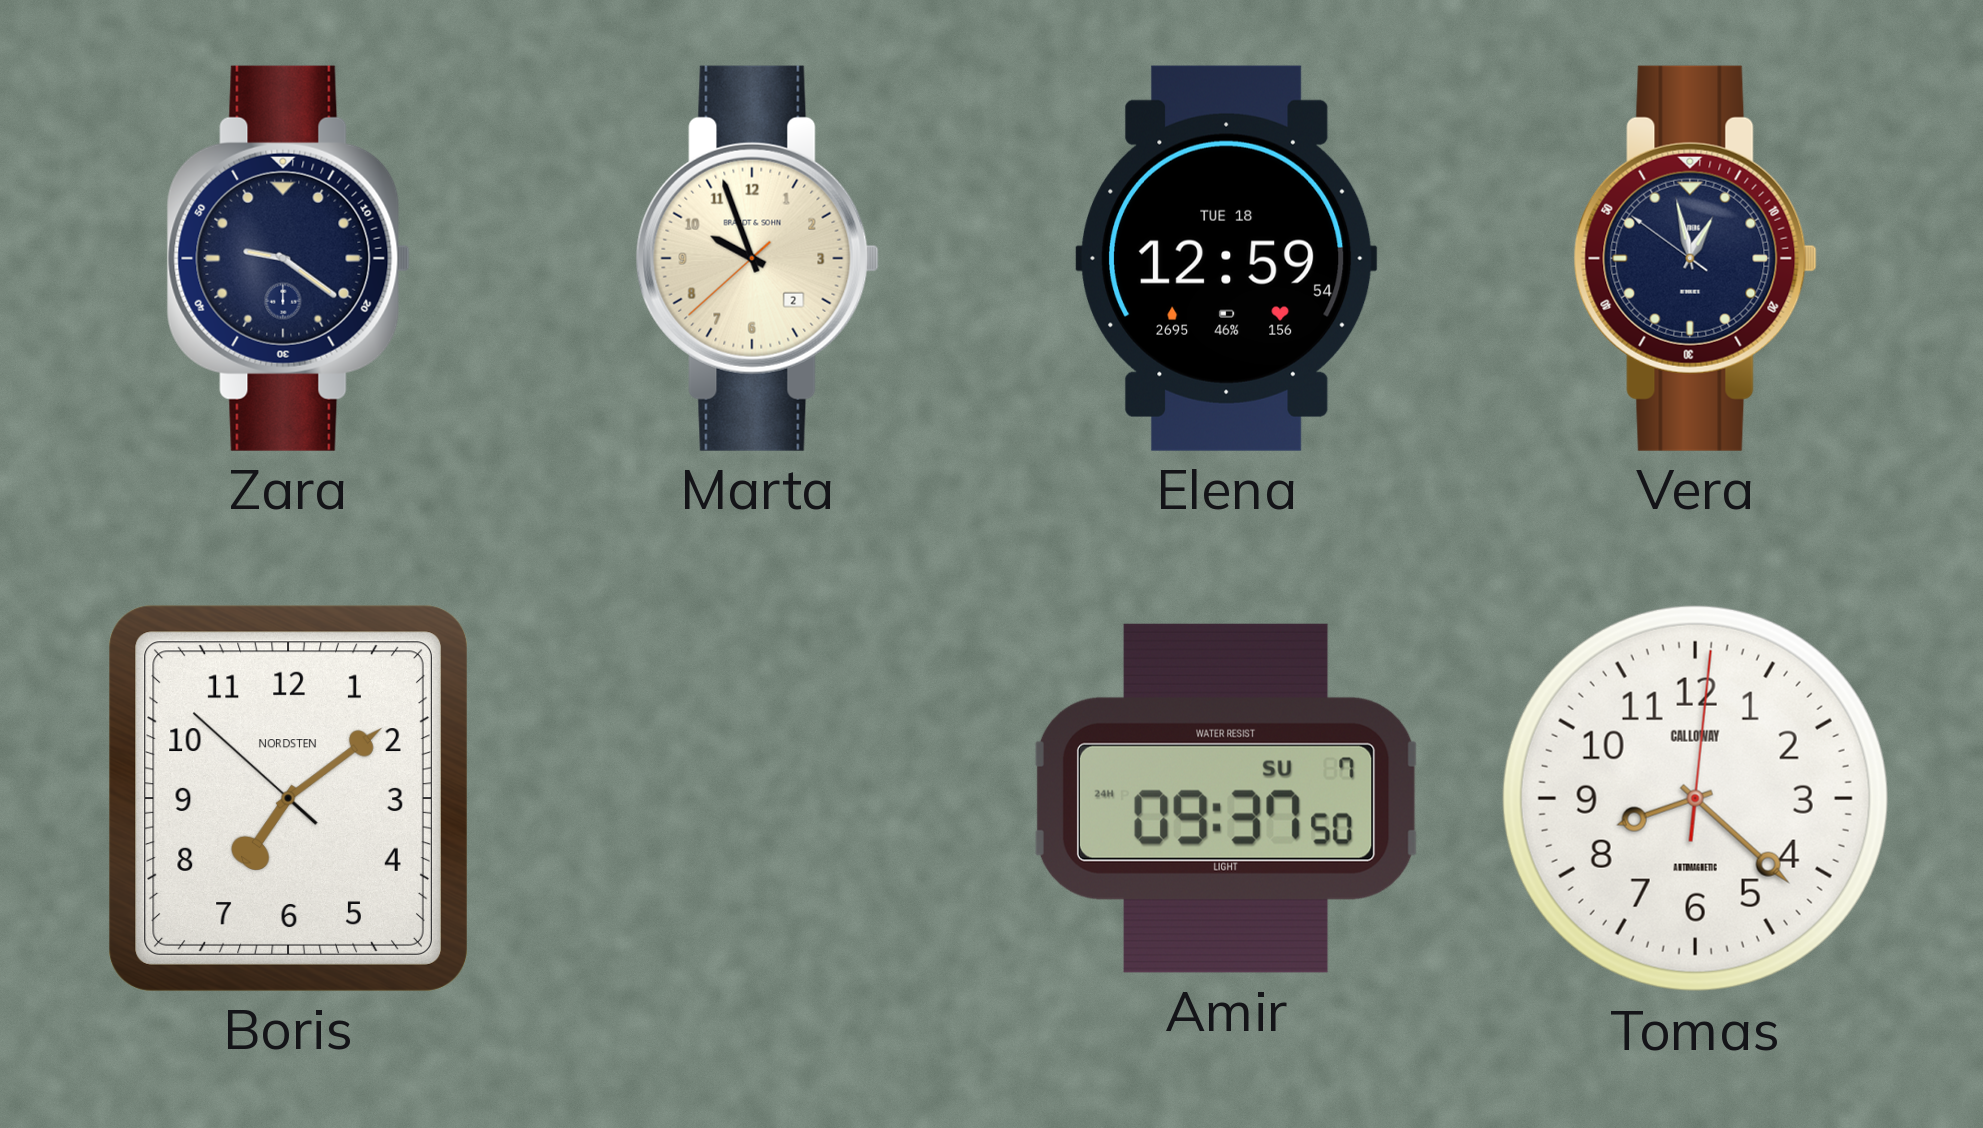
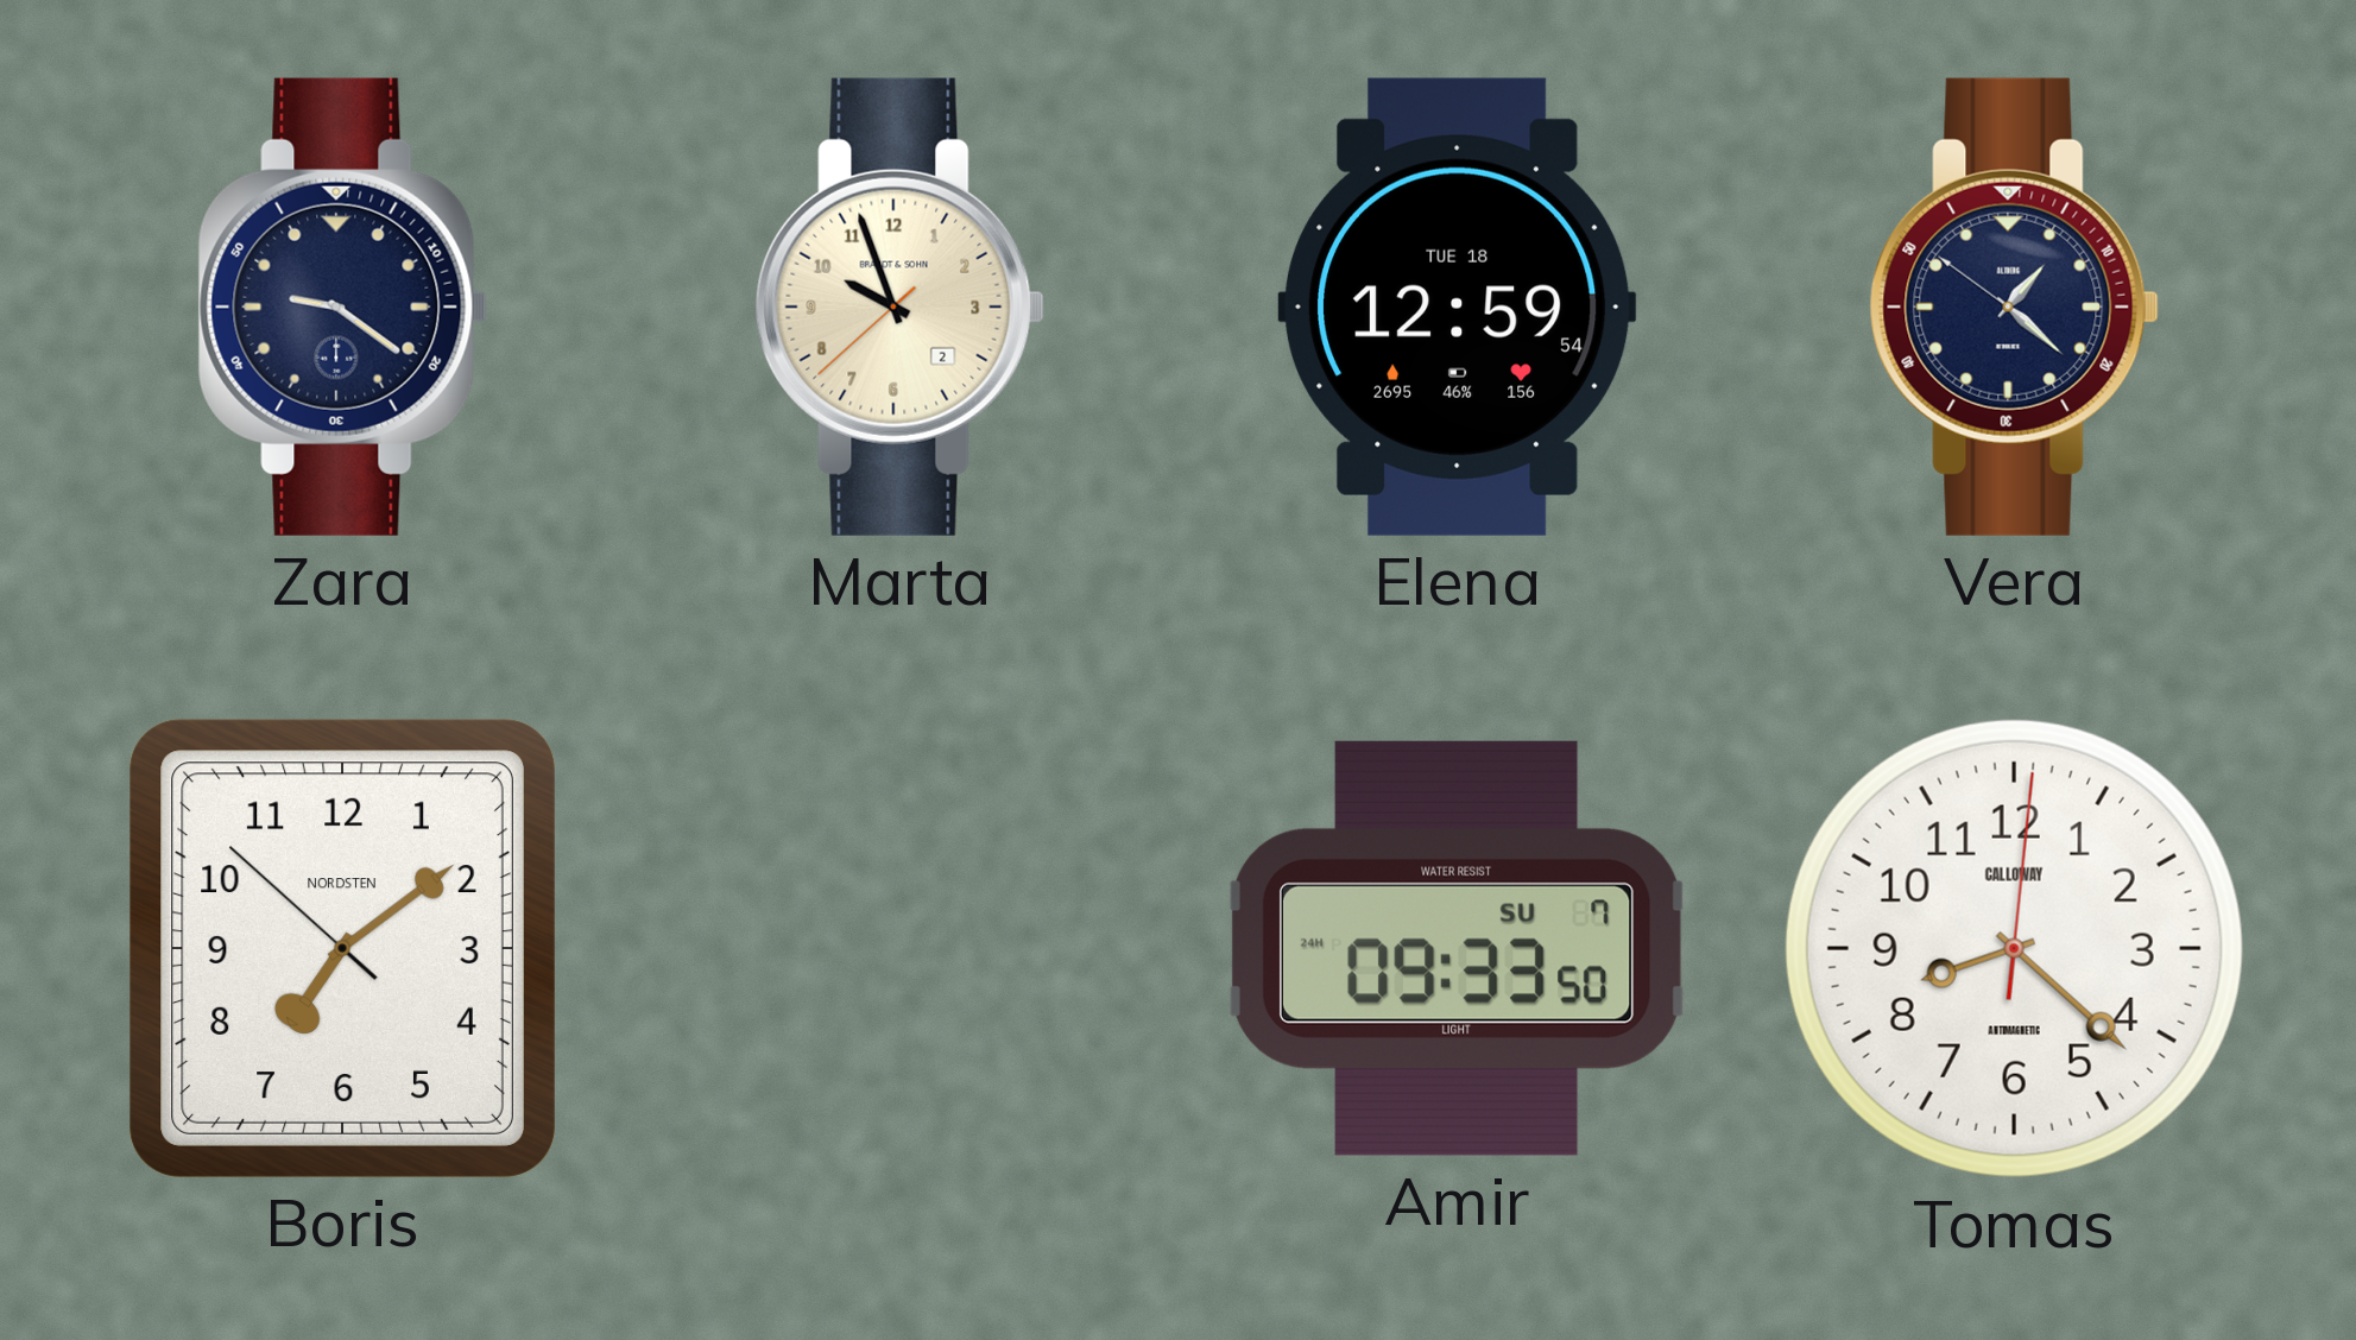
Vera: 12:57 -> 1:21
Amir: 09:37 -> 09:33
